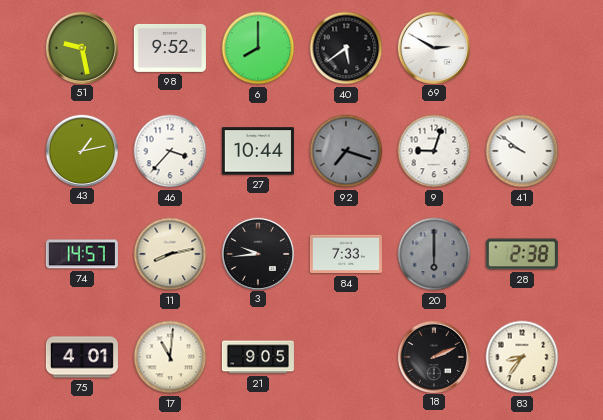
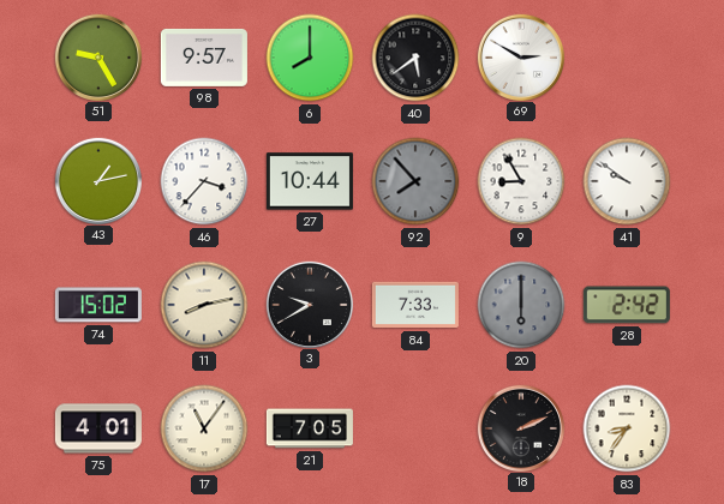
51: 9:28 -> 9:25
98: 9:52 -> 9:57
92: 7:18 -> 7:53
9: 9:03 -> 8:55
74: 14:57 -> 15:02
3: 9:44 -> 9:40
28: 2:38 -> 2:42
17: 11:01 -> 11:06
21: 9:05 -> 7:05
